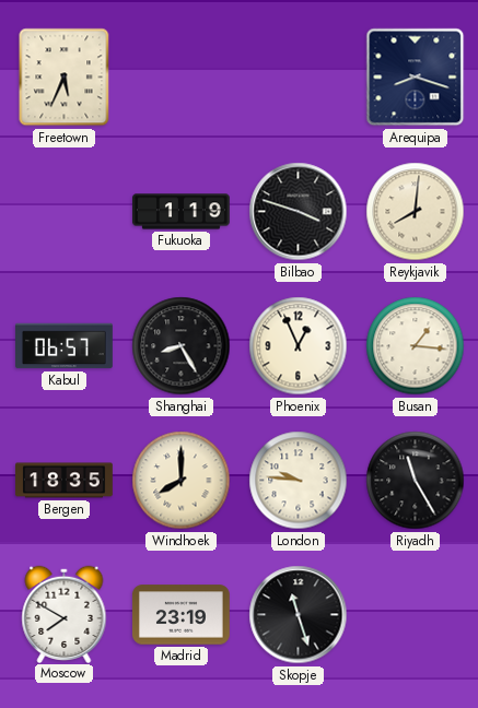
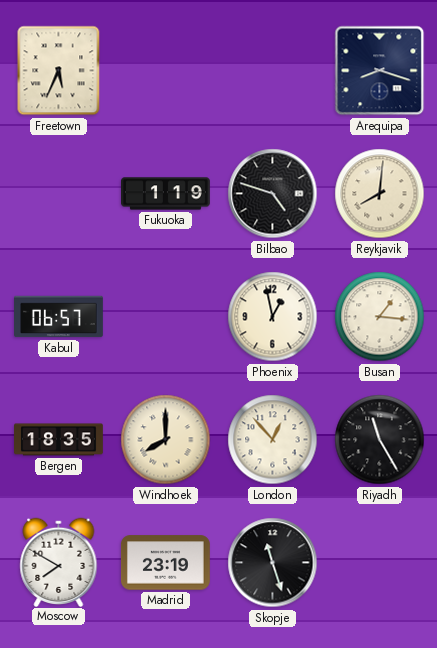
Bilbao: 3:48 -> 4:48
Shanghai: 8:25 -> none
Phoenix: 12:56 -> 12:58
London: 9:46 -> 12:53
